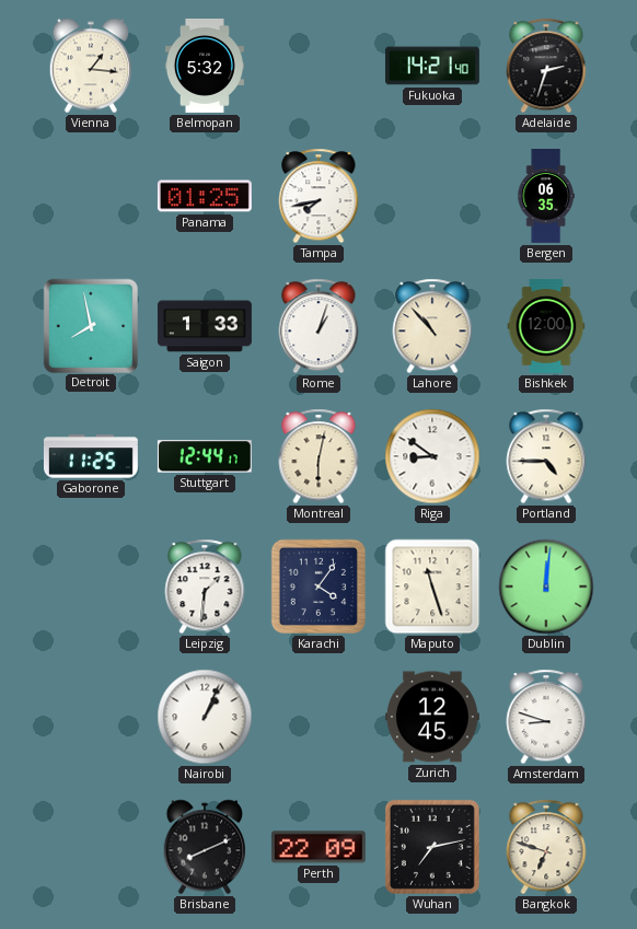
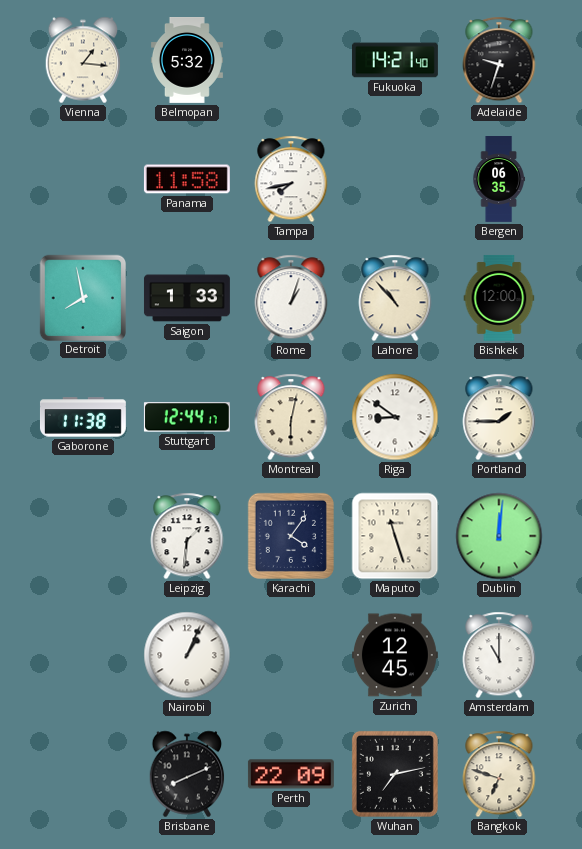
Adelaide: 2:33 -> 9:33
Panama: 01:25 -> 11:58
Gaborone: 11:25 -> 11:38
Portland: 4:45 -> 1:45
Amsterdam: 8:48 -> 11:00
